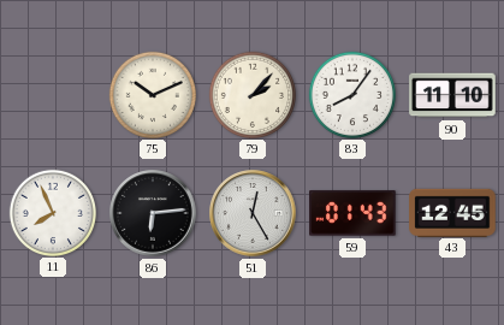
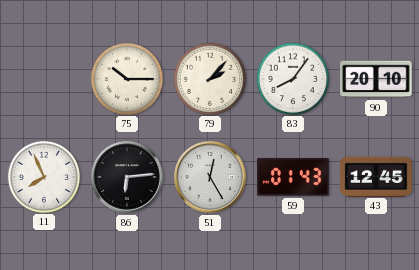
75: 10:11 -> 10:15
90: 11:10 -> 20:10
